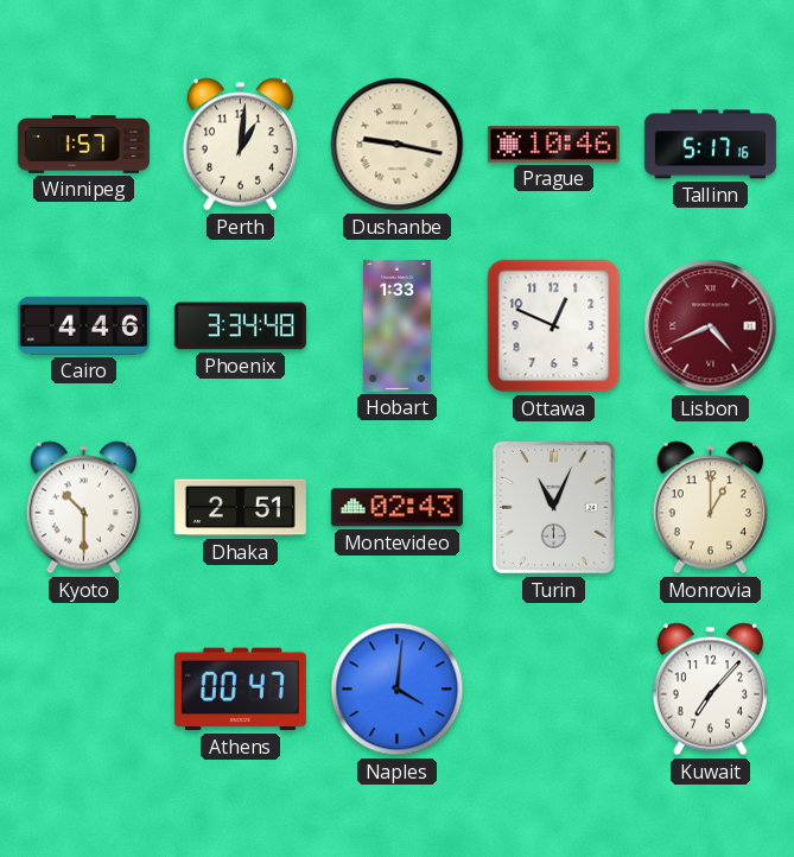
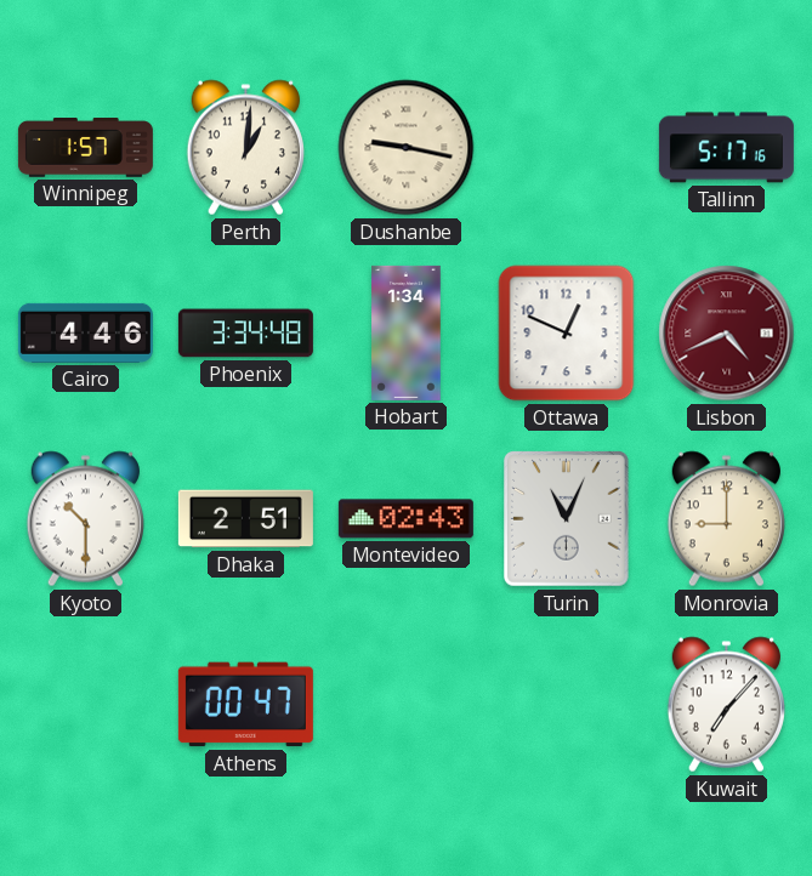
Prague: 10:46 -> none
Hobart: 1:33 -> 1:34
Monrovia: 1:00 -> 9:00
Naples: 4:01 -> none
